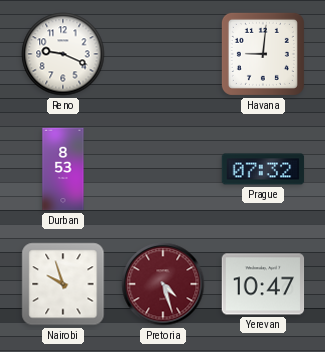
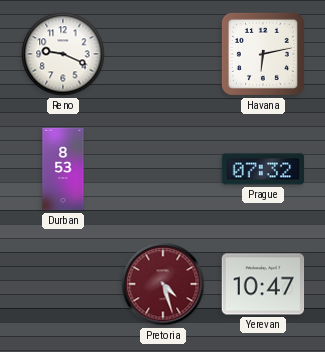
Havana: 9:01 -> 6:13
Nairobi: 9:57 -> none
